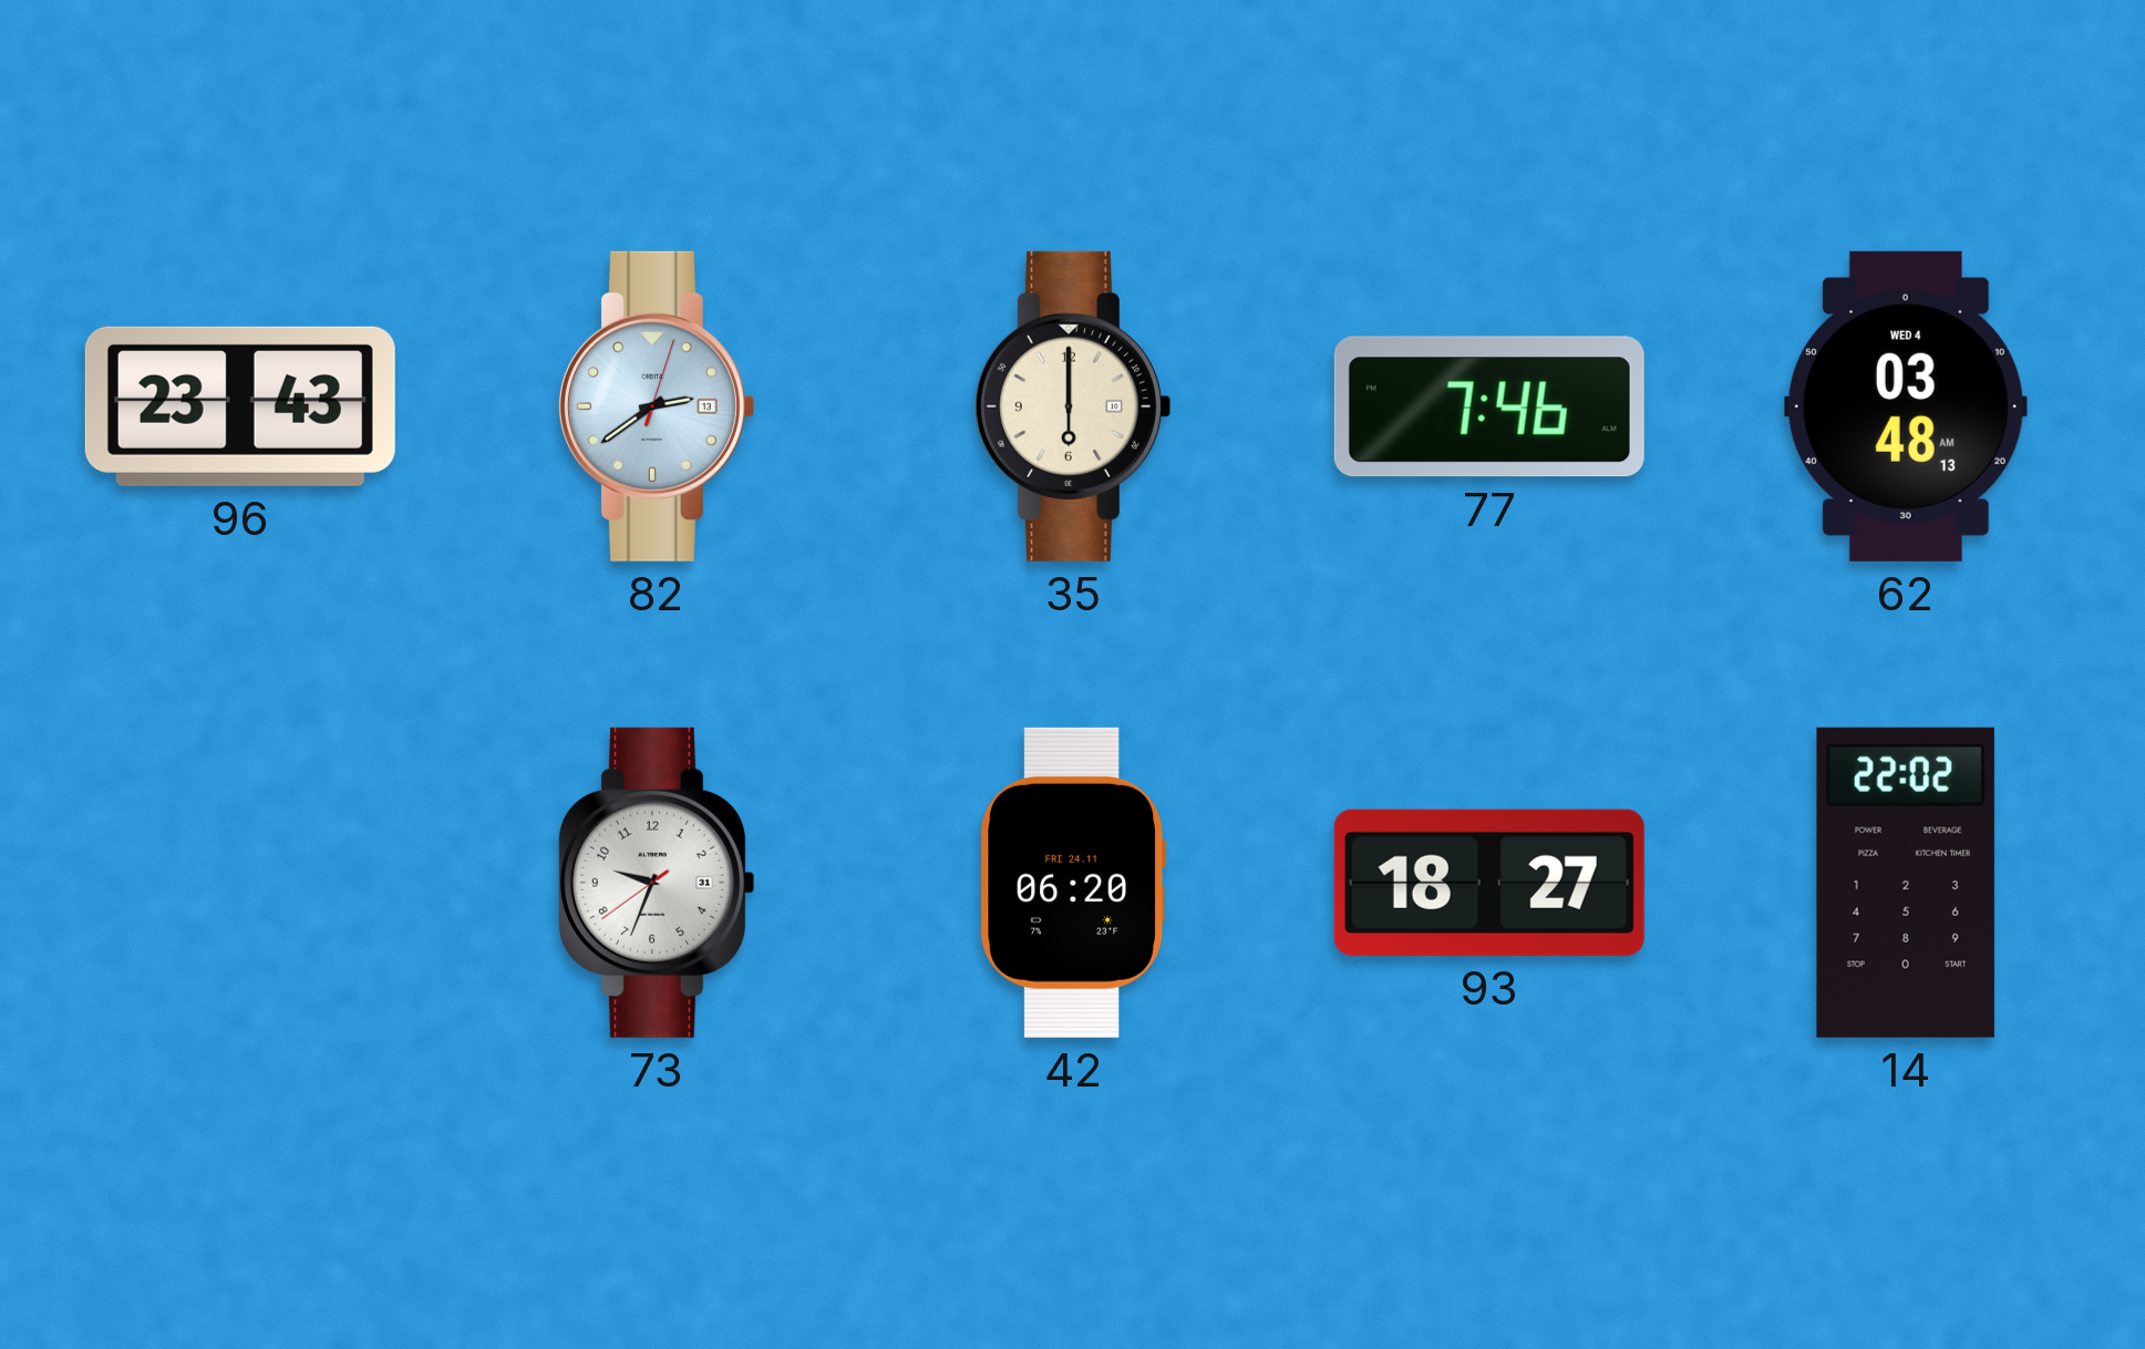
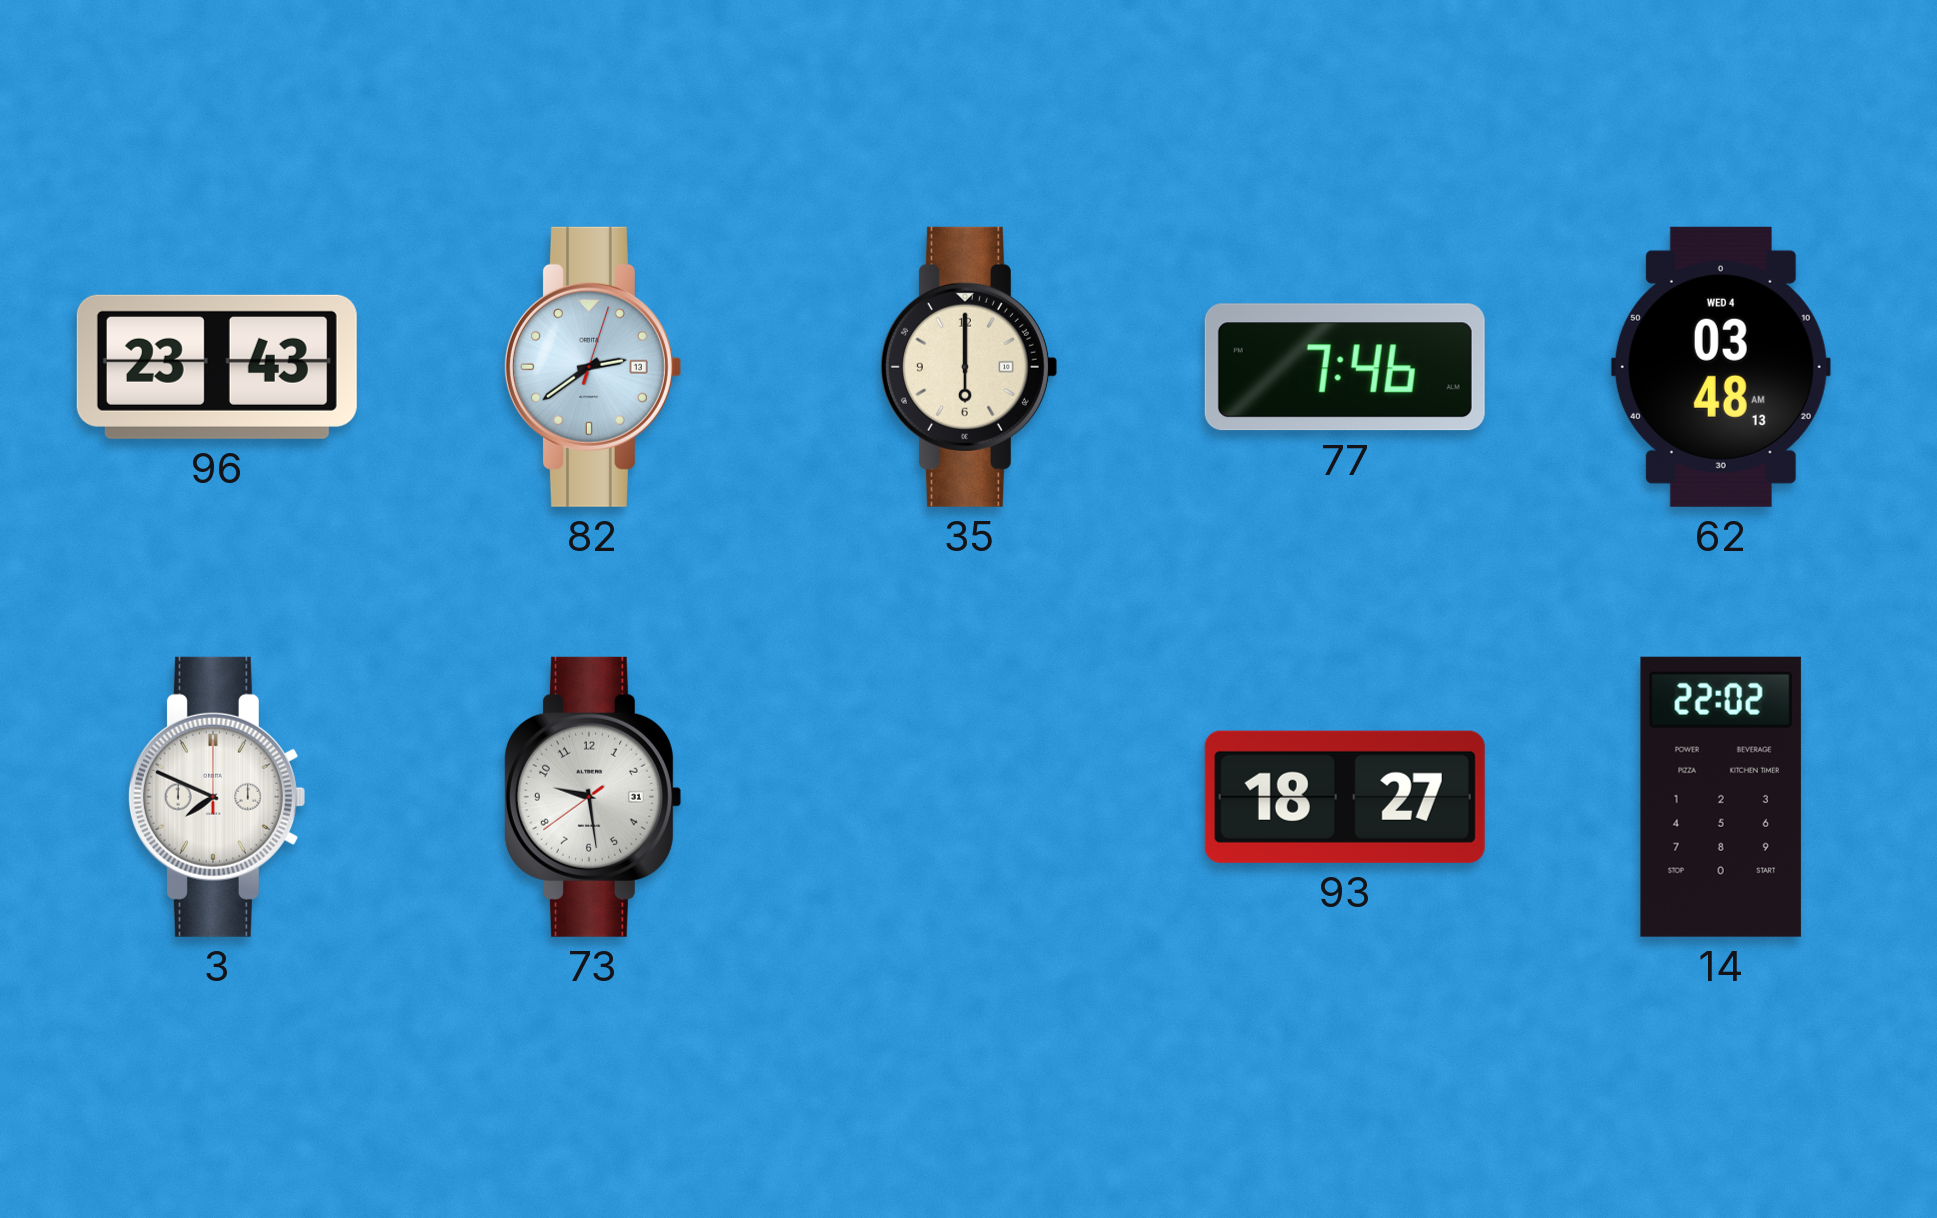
3: none -> 7:49
73: 9:33 -> 9:28
42: 06:20 -> none
